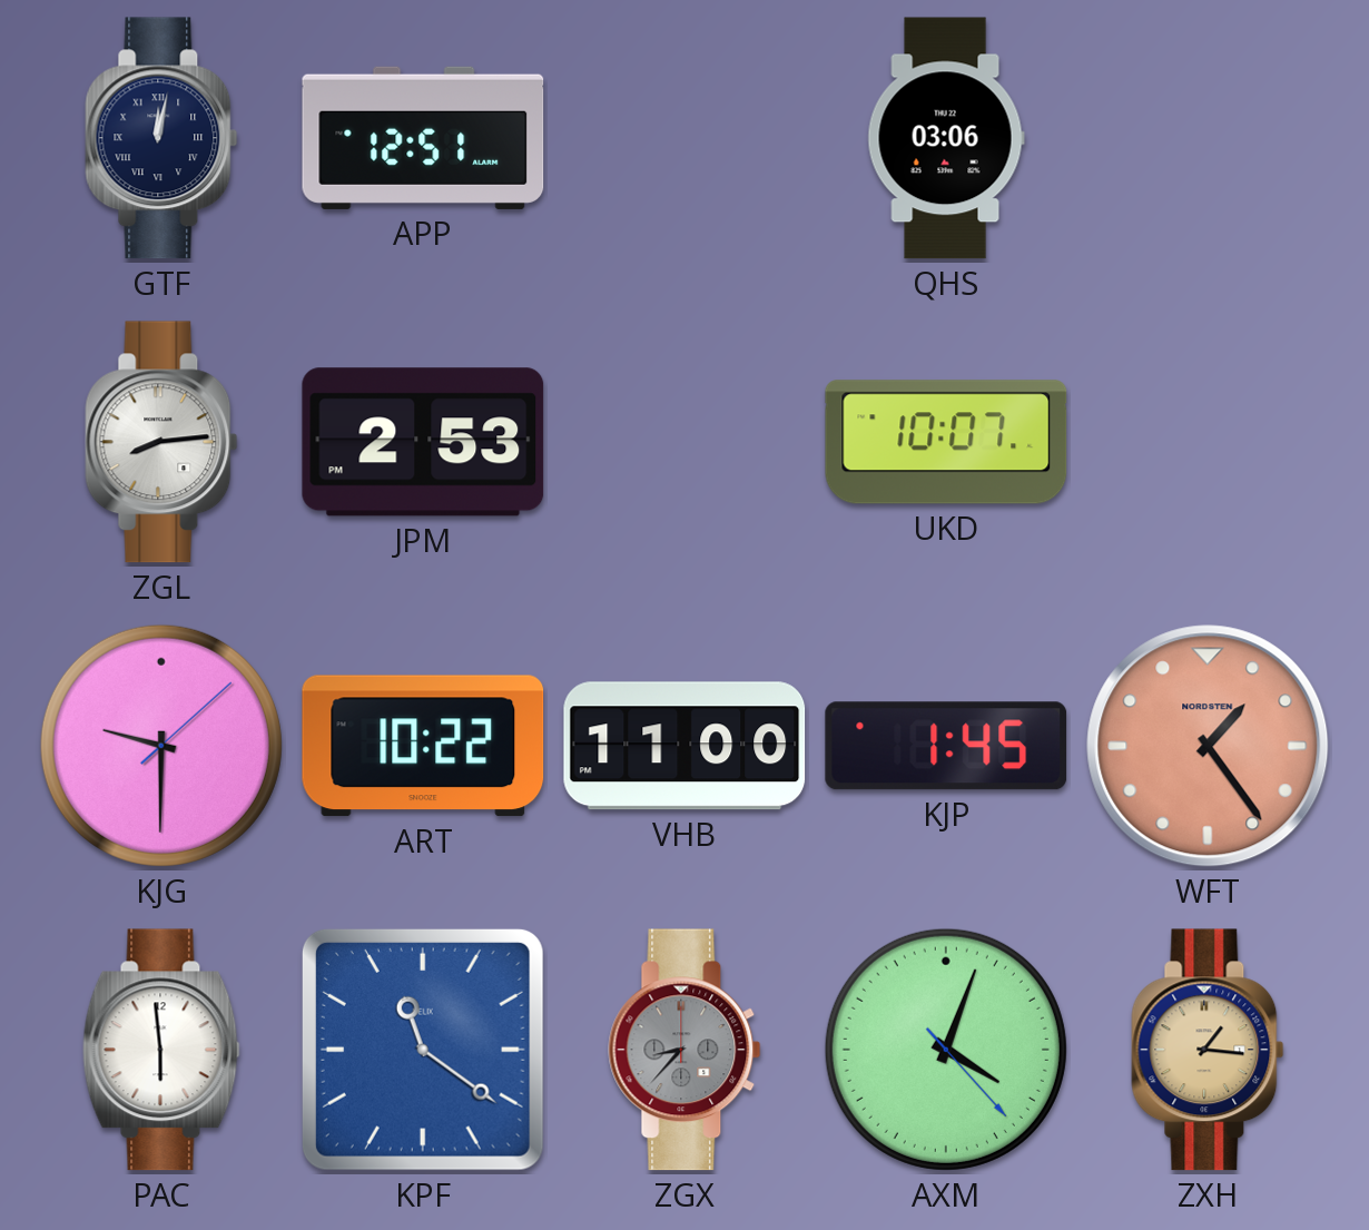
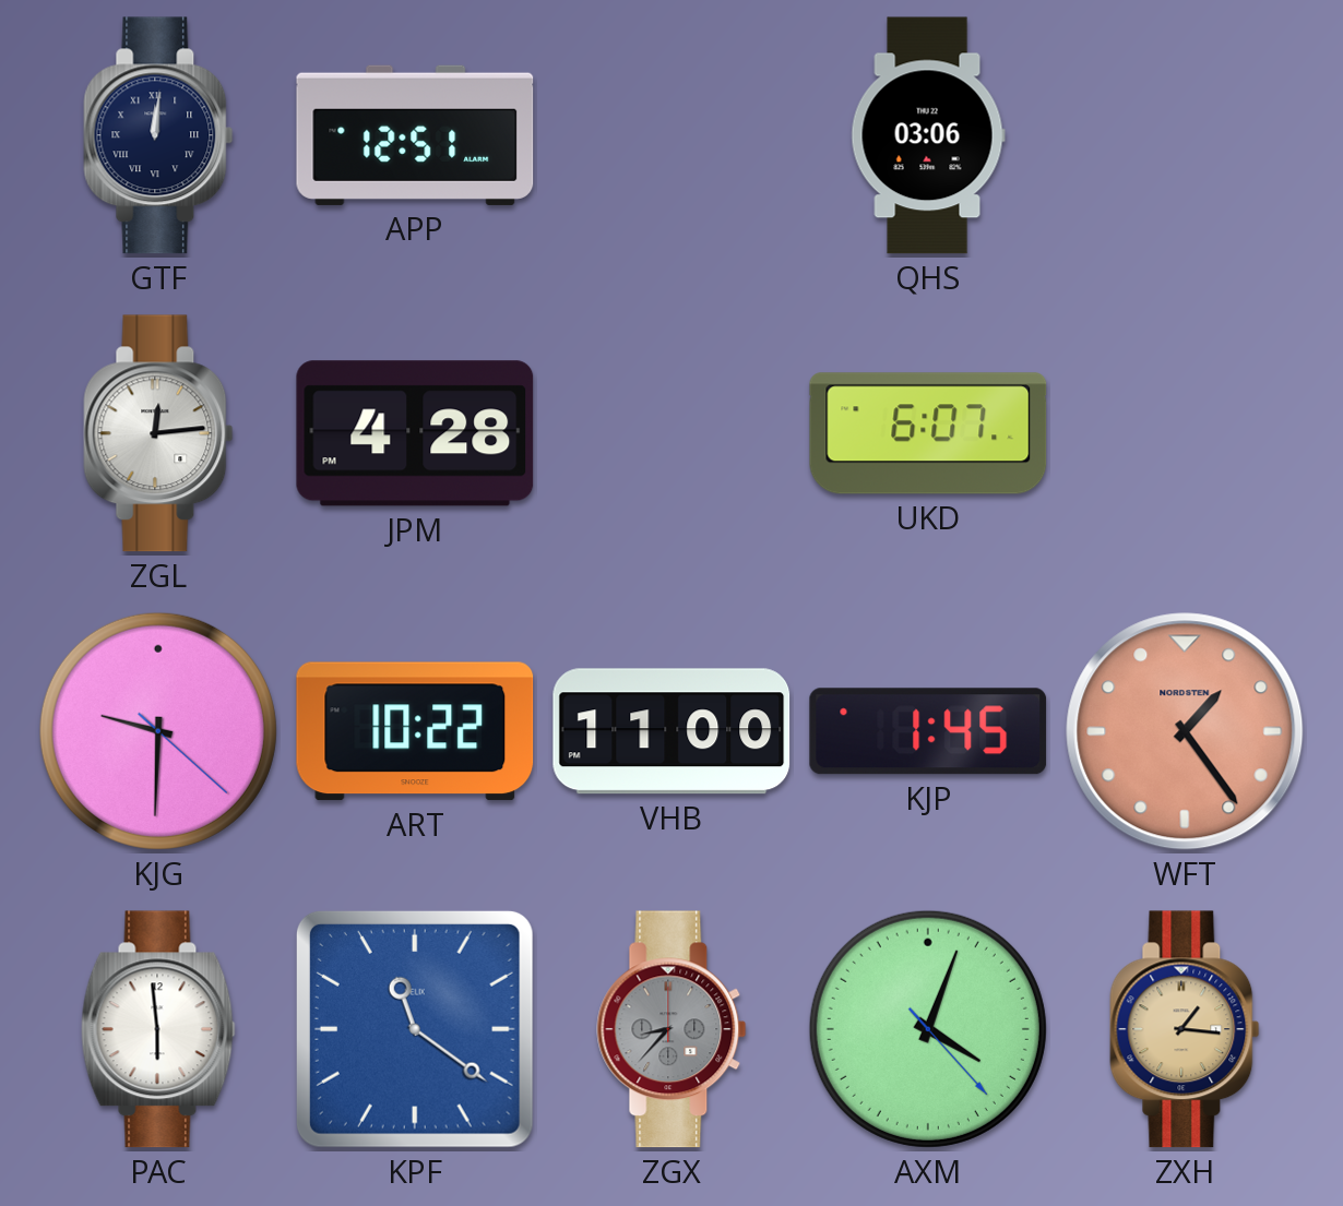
GTF: 12:02 -> 12:01
ZGL: 8:14 -> 12:14
JPM: 2:53 -> 4:28
UKD: 10:07 -> 6:07
KJG: 9:30:08 -> 9:30:22
